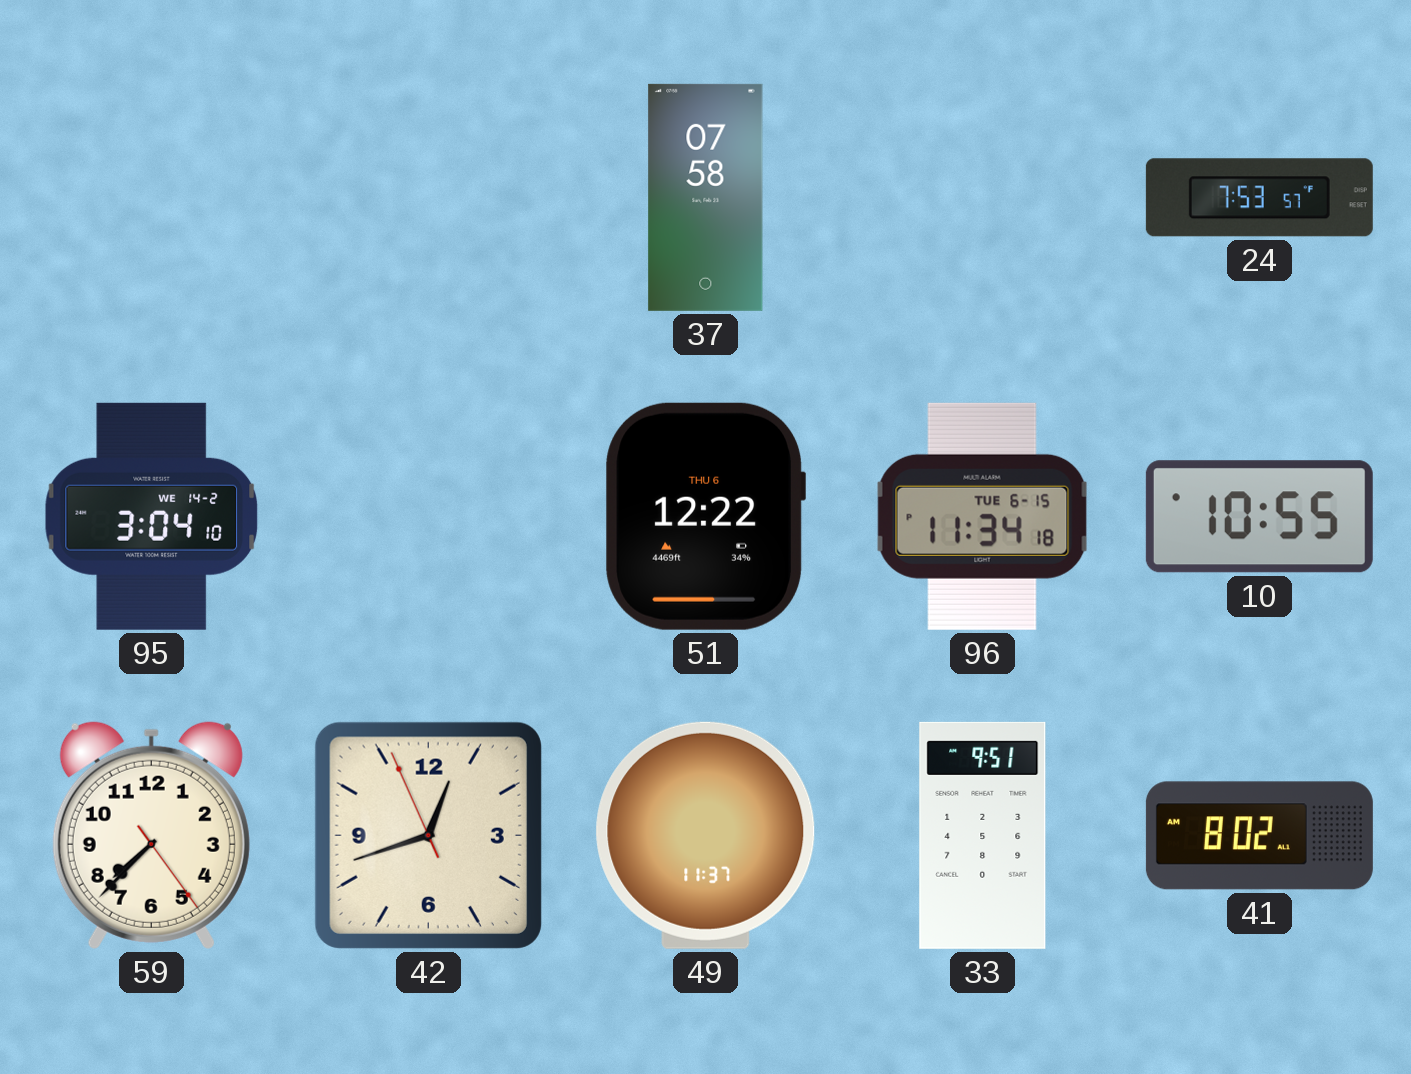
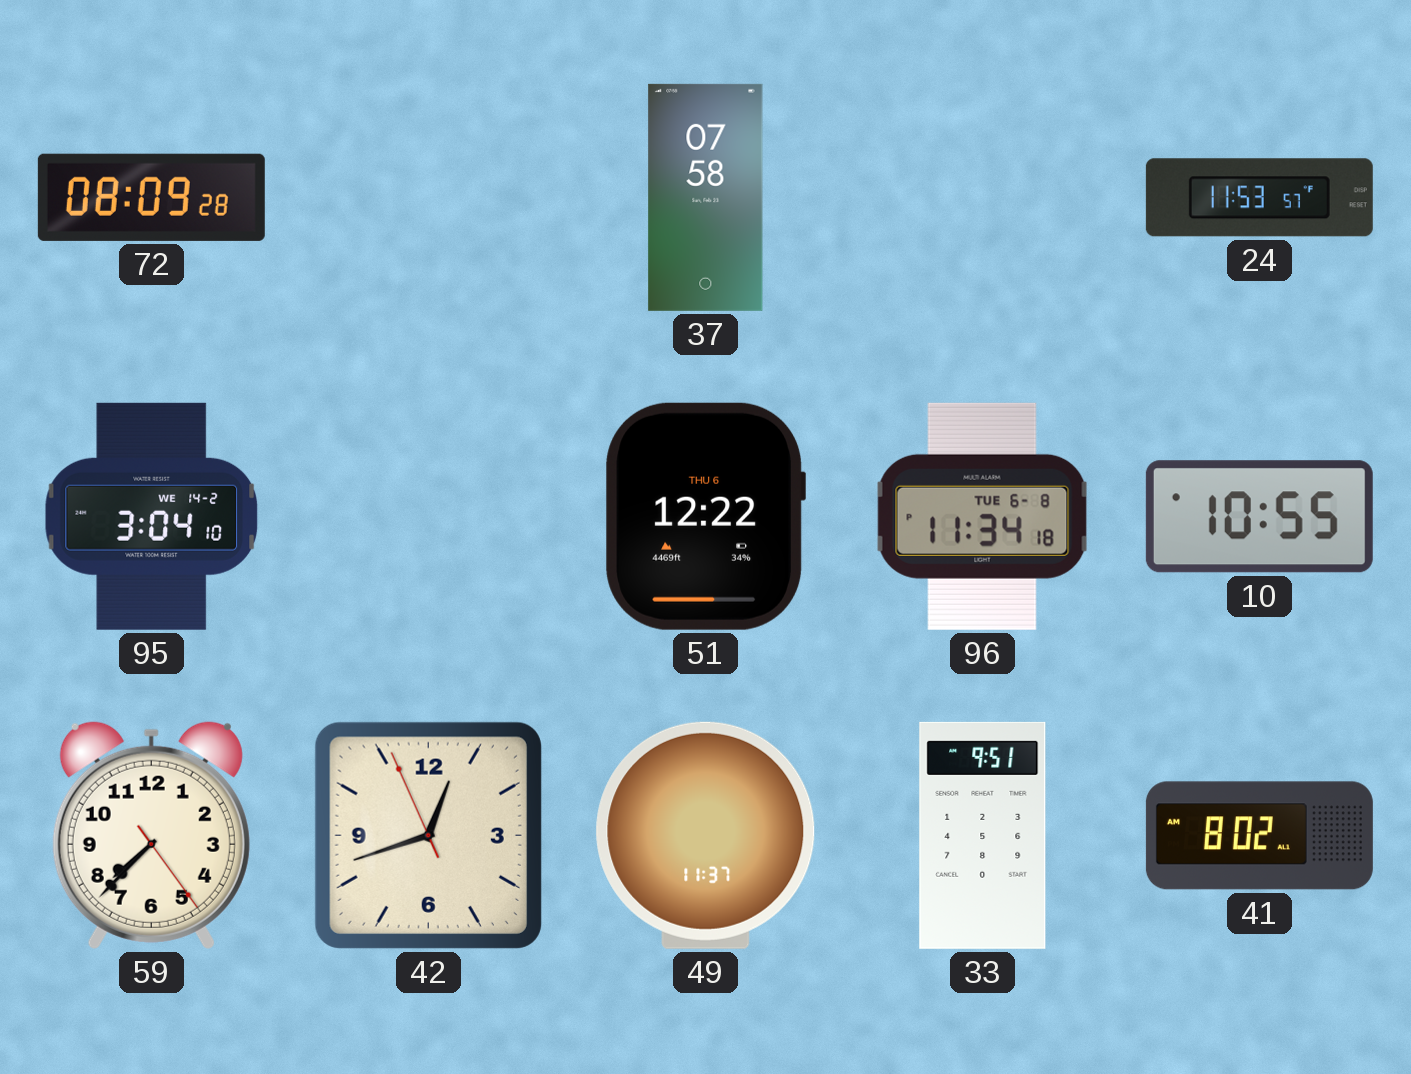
72: none -> 08:09
24: 7:53 -> 11:53
96 date: TUE 6-15 -> TUE 6-8
